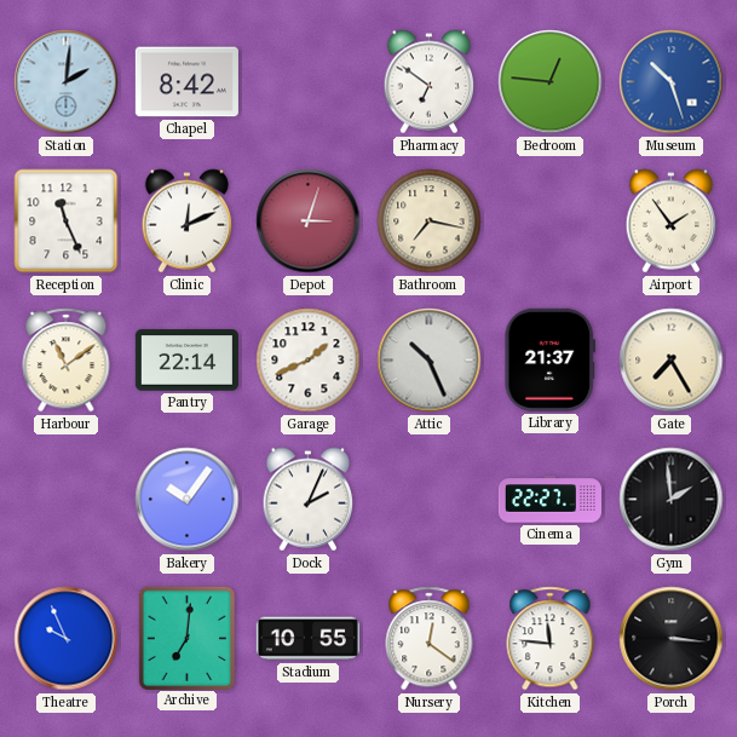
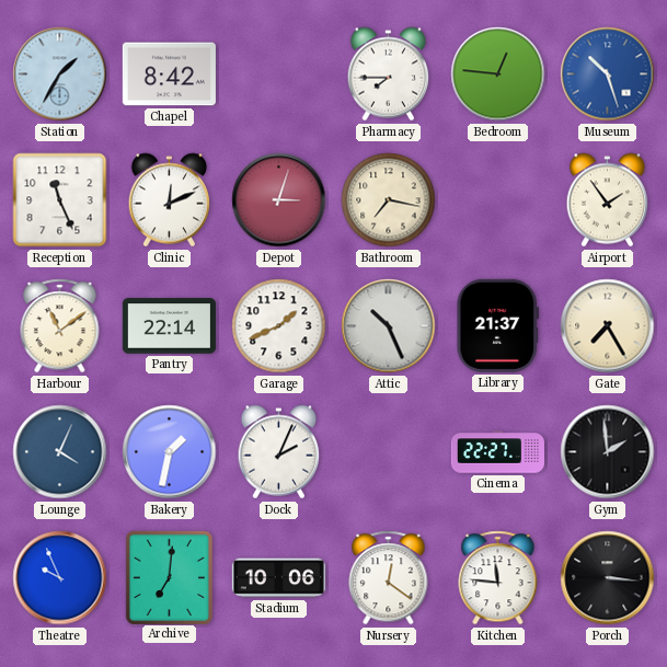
Station: 2:01 -> 1:35
Pharmacy: 6:51 -> 7:45
Lounge: none -> 4:04
Bakery: 10:06 -> 1:32
Stadium: 10:55 -> 10:06
